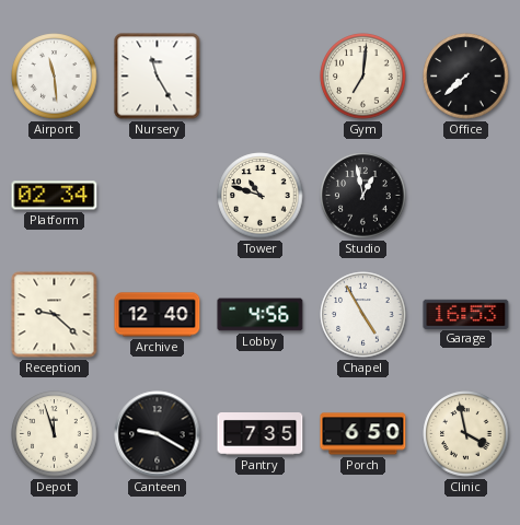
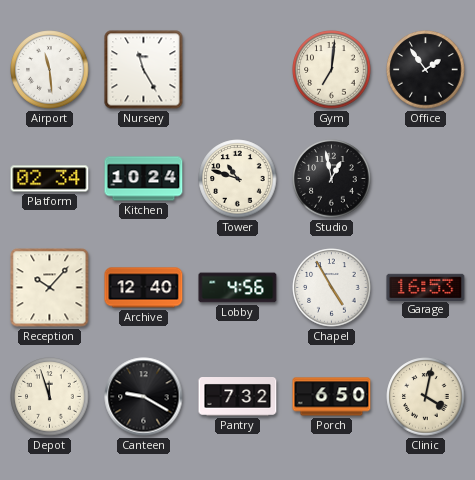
Office: 7:38 -> 1:54
Kitchen: none -> 10:24
Reception: 9:22 -> 10:07
Pantry: 7:35 -> 7:32
Clinic: 3:58 -> 4:02
